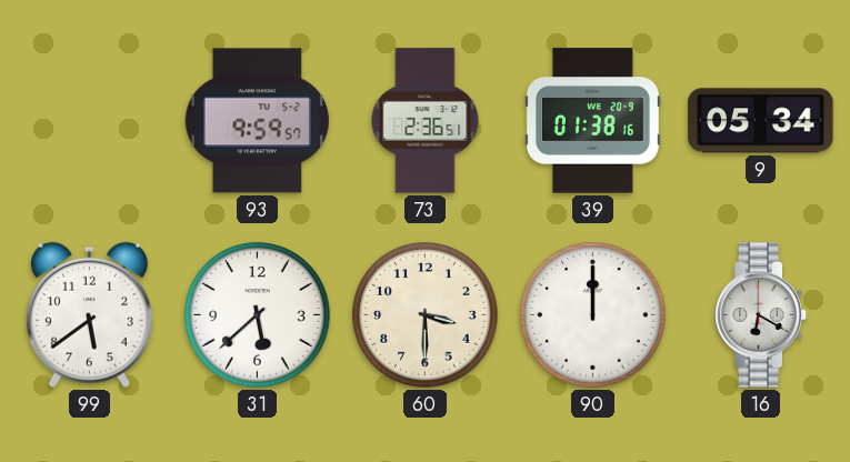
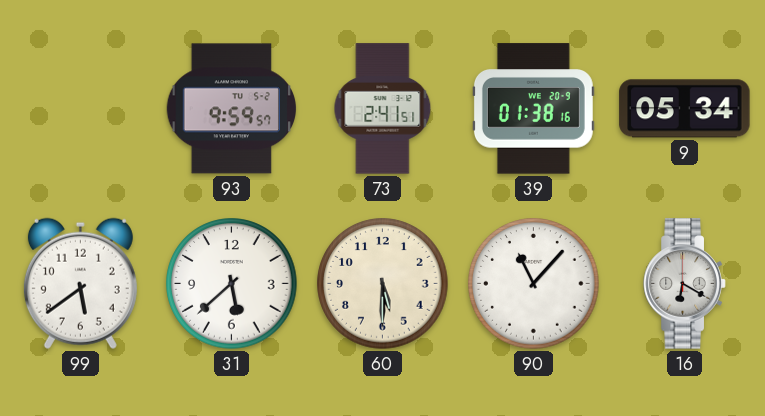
73: 2:36 -> 2:41
60: 3:30 -> 5:30
90: 12:00 -> 11:07
